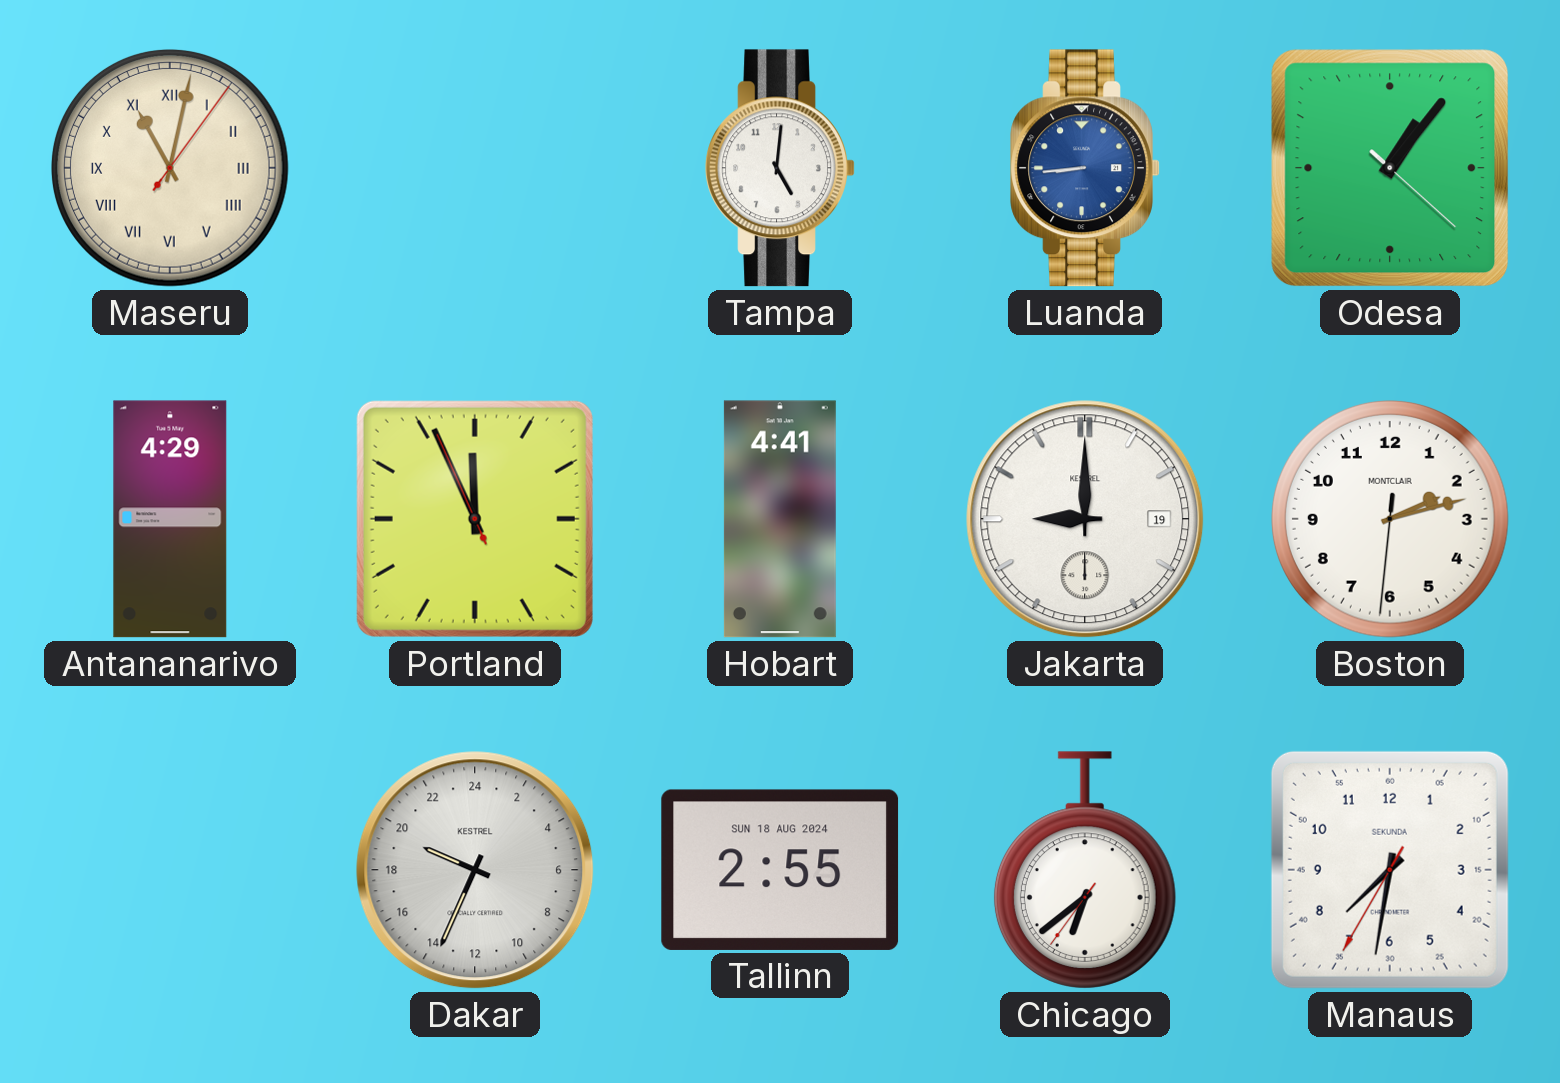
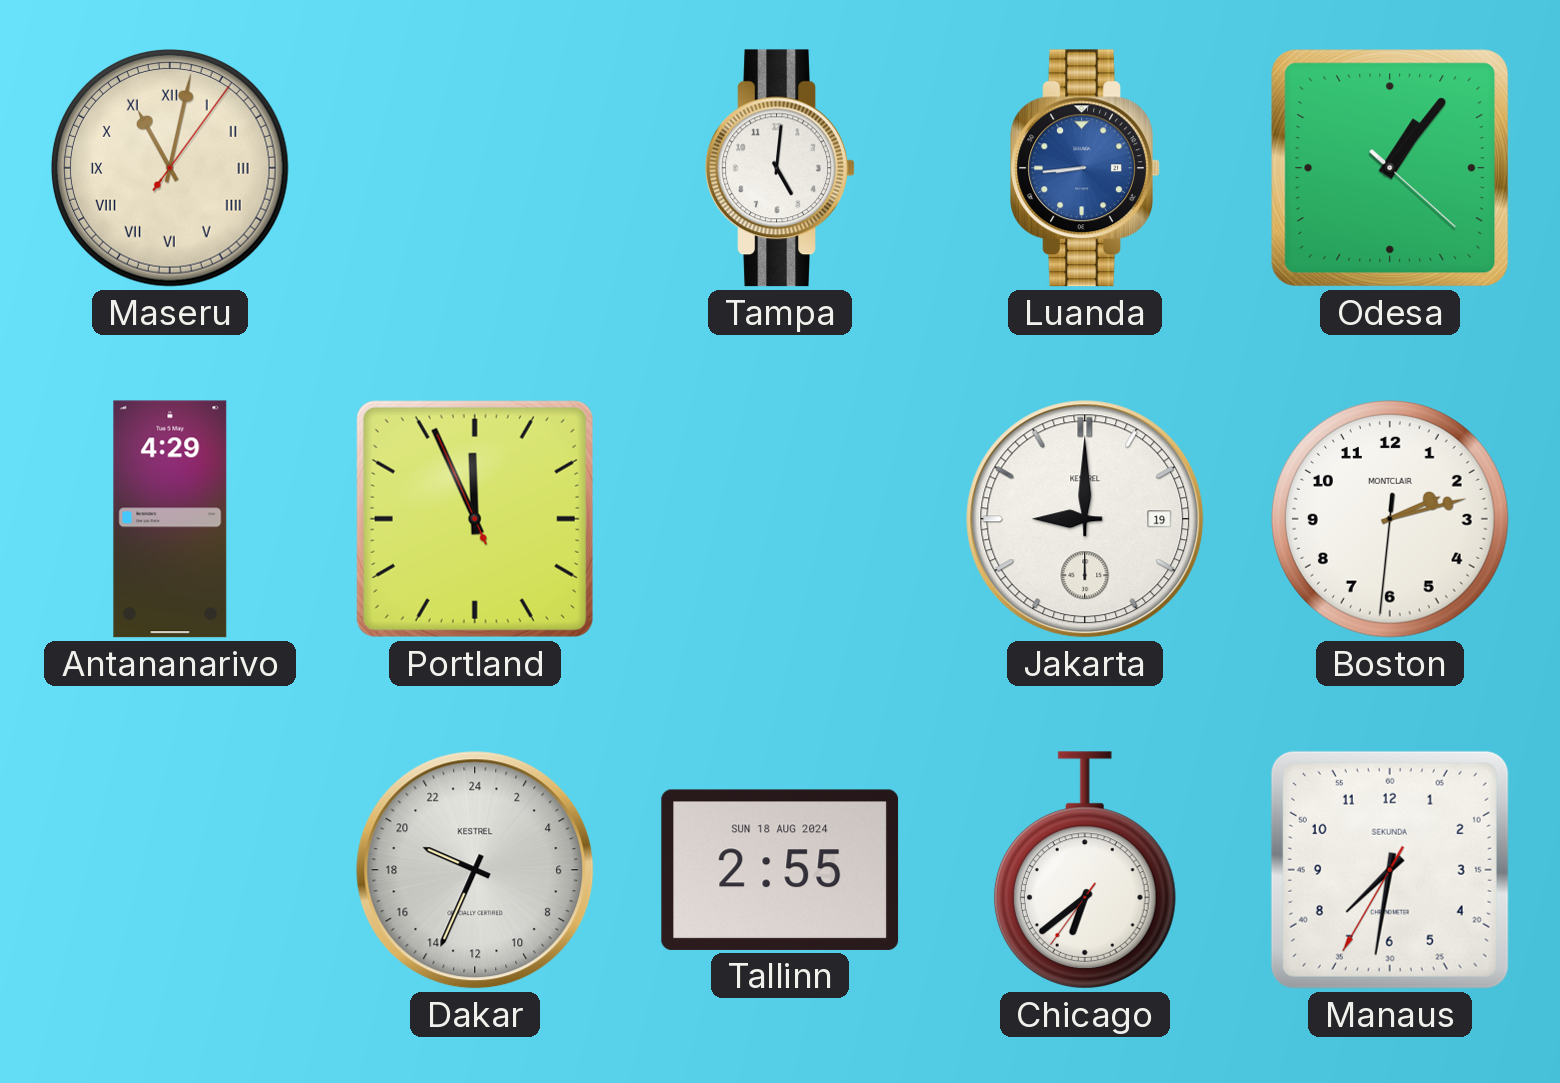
Hobart: 4:41 -> none
